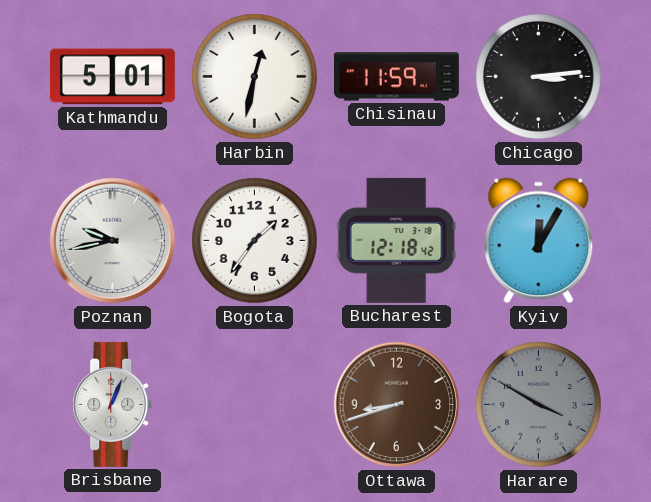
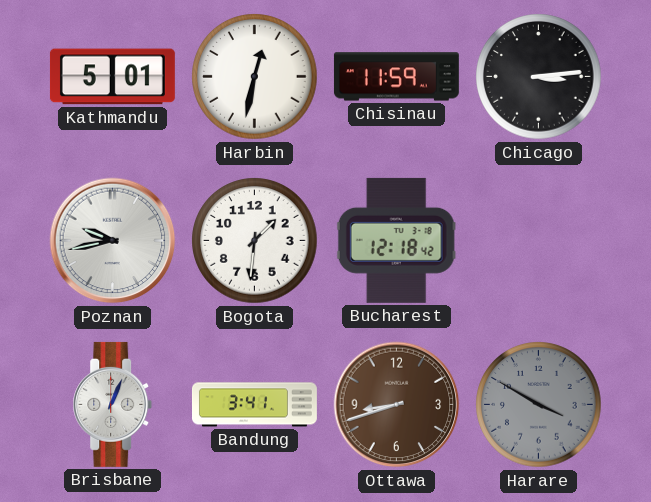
Bogota: 1:36 -> 1:31
Kyiv: 12:05 -> none
Bandung: none -> 3:41
